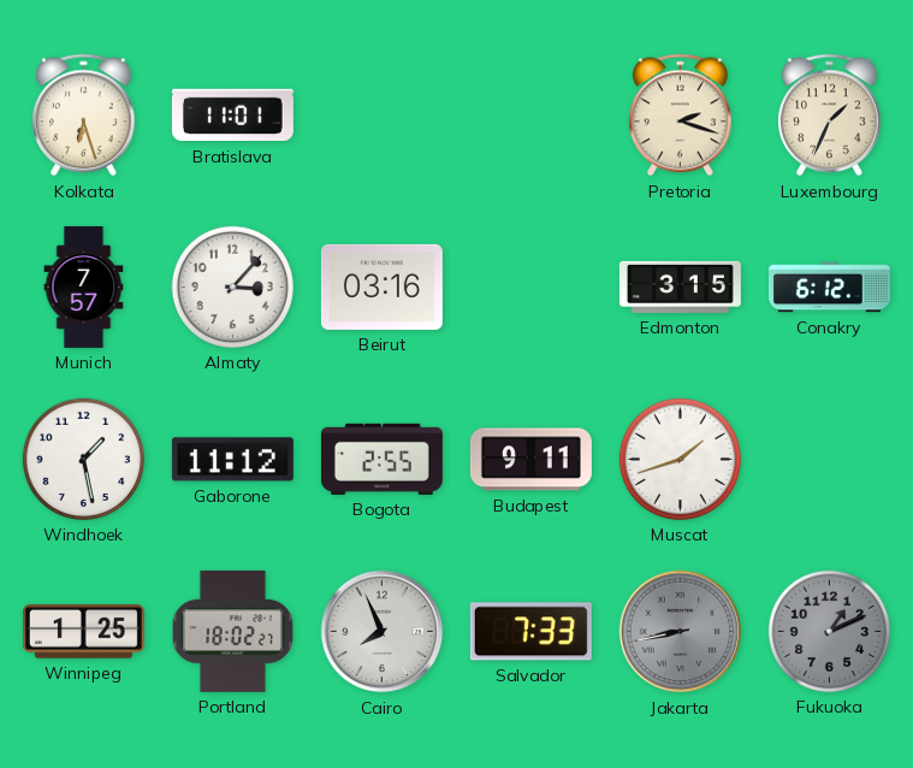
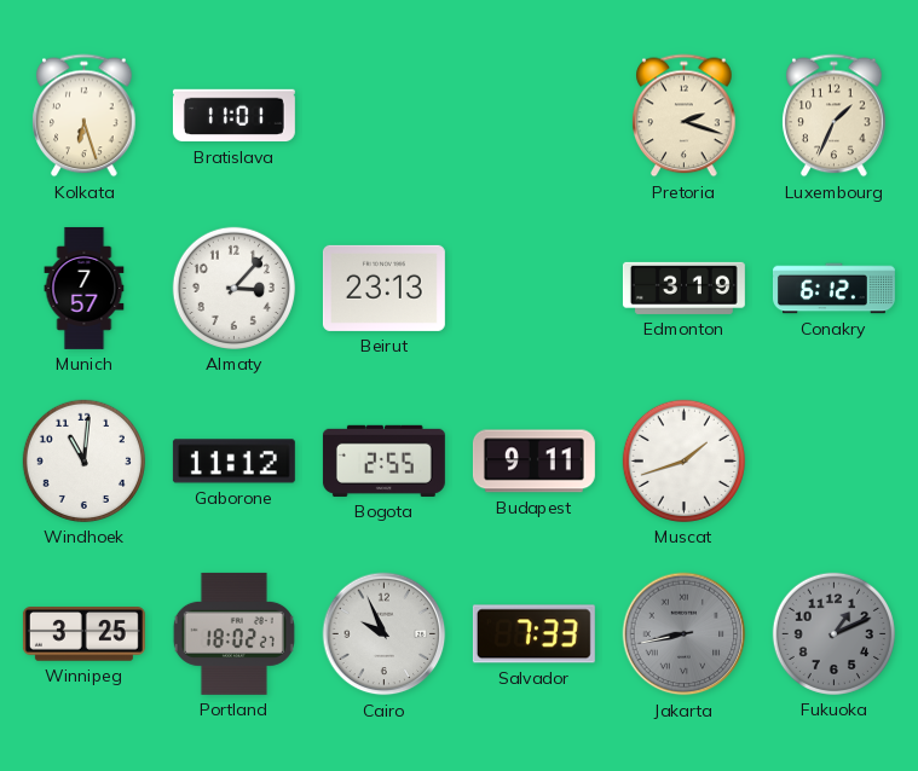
Beirut: 03:16 -> 23:13
Edmonton: 3:15 -> 3:19
Windhoek: 1:28 -> 11:01
Winnipeg: 1:25 -> 3:25
Cairo: 7:56 -> 9:56
